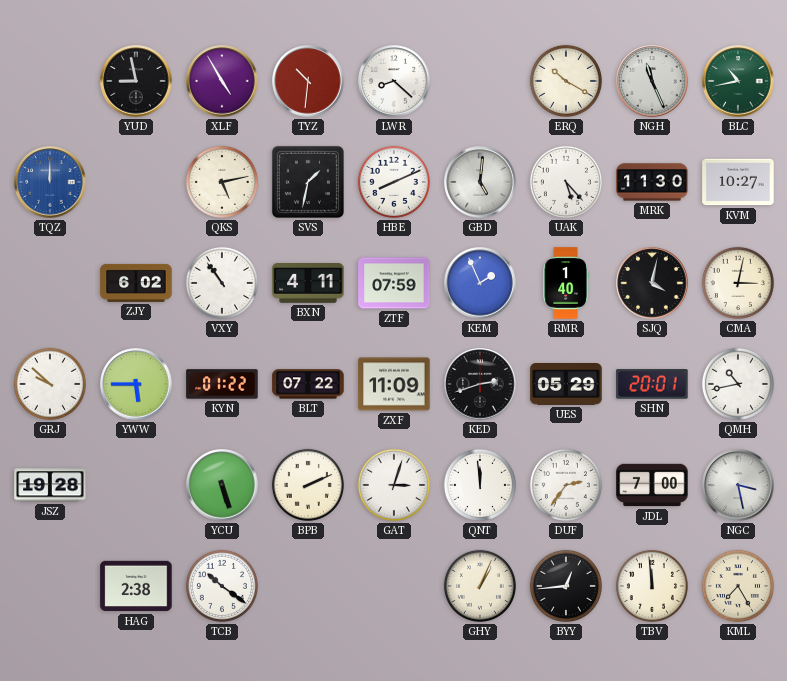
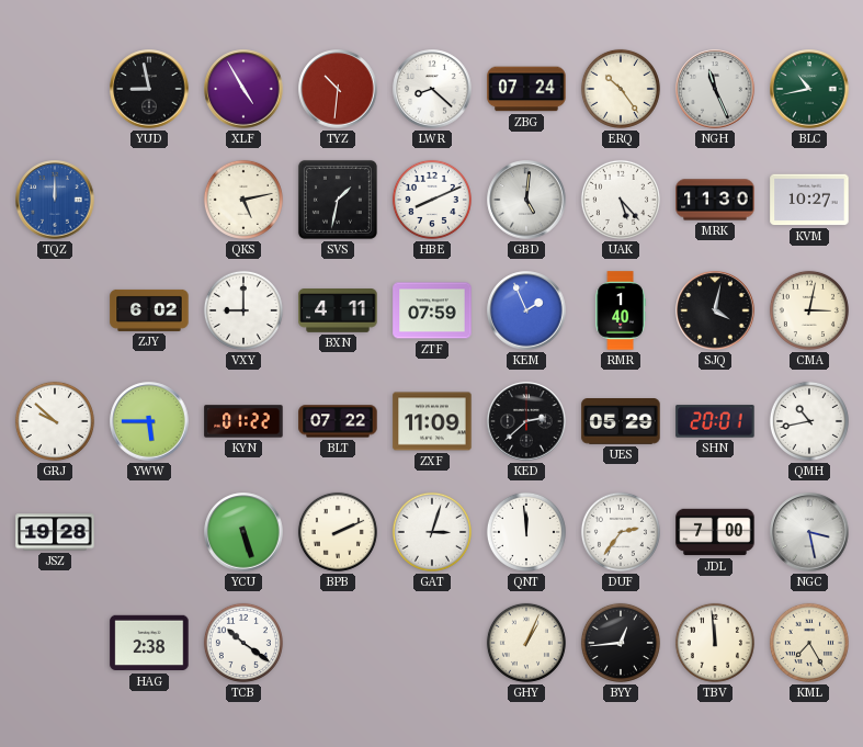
ZBG: none -> 07:24
ERQ: 10:20 -> 10:24
VXY: 10:54 -> 9:00
KED: 2:42 -> 2:38
